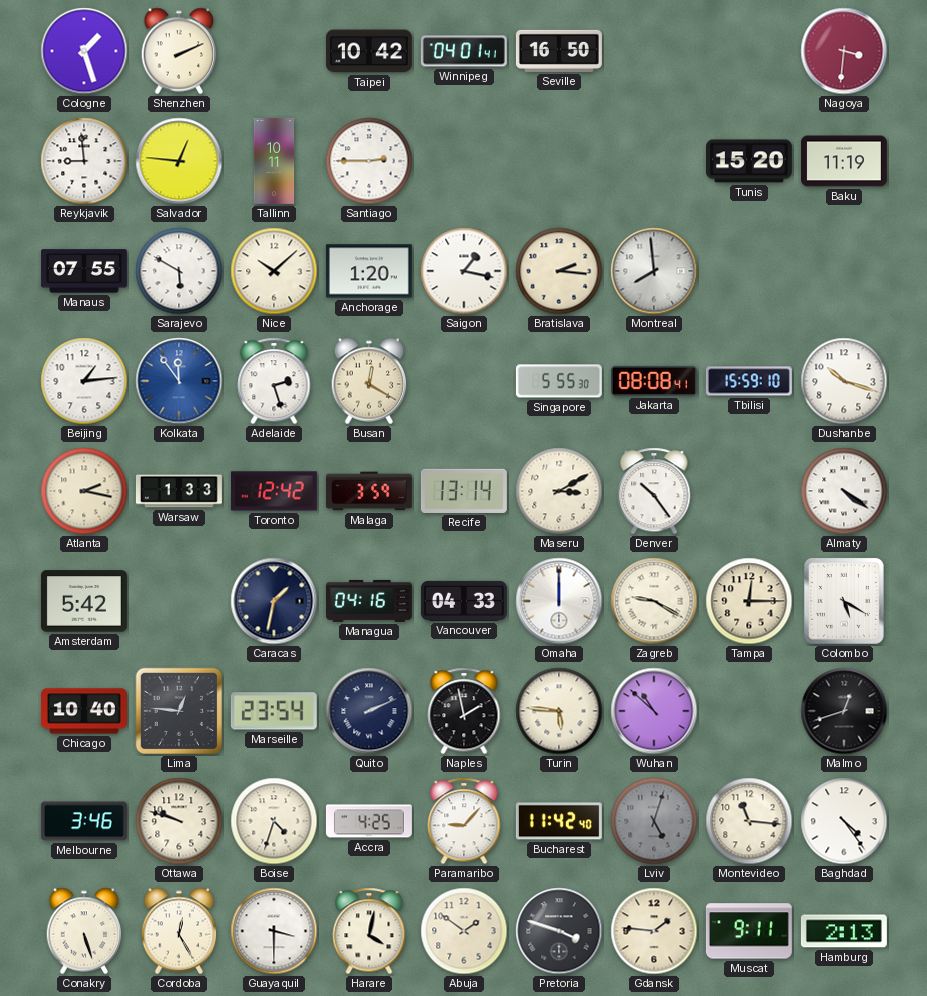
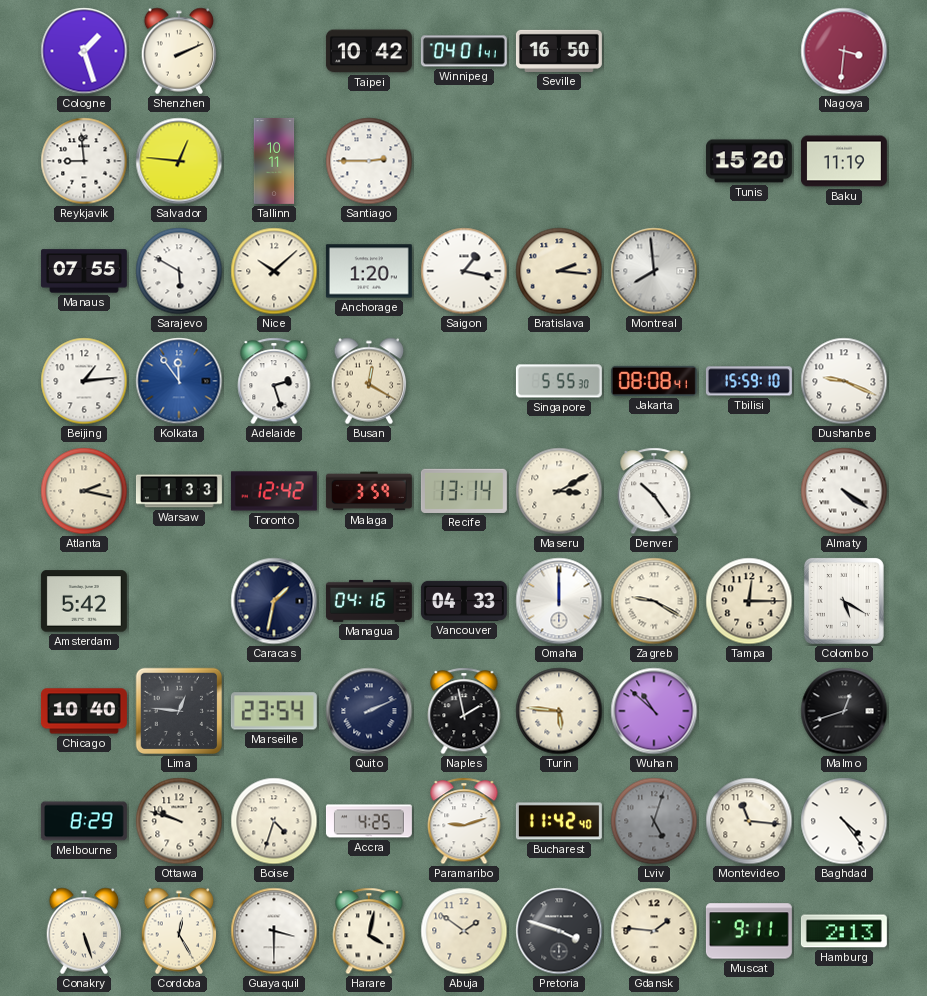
Dushanbe: 10:18 -> 9:19
Melbourne: 3:46 -> 8:29
Paramaribo: 9:07 -> 9:12
